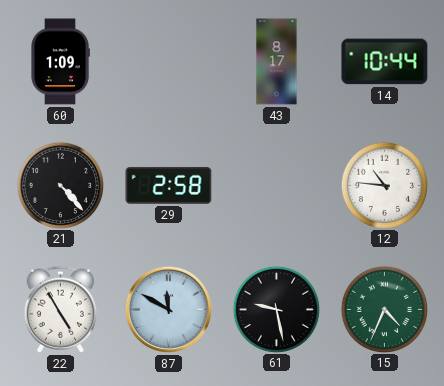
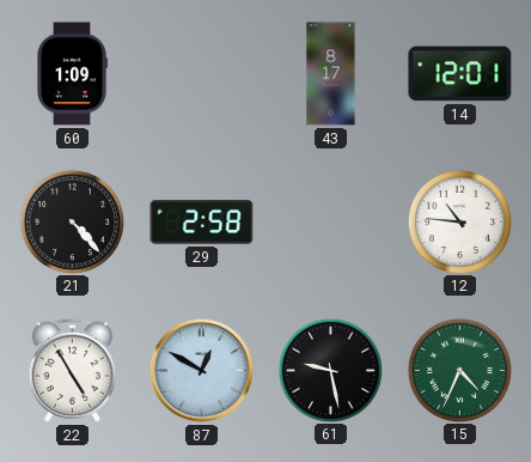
14: 10:44 -> 12:01
87: 11:50 -> 12:50
